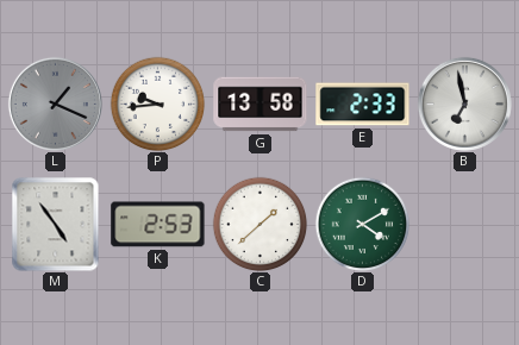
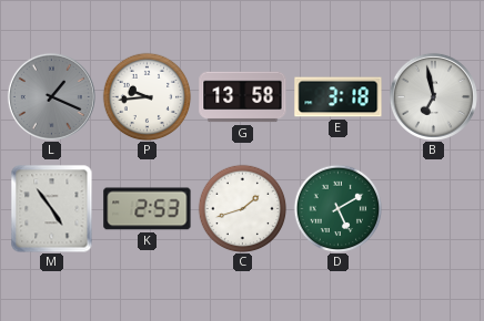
E: 2:33 -> 3:18
C: 1:38 -> 1:42
D: 4:10 -> 5:10
